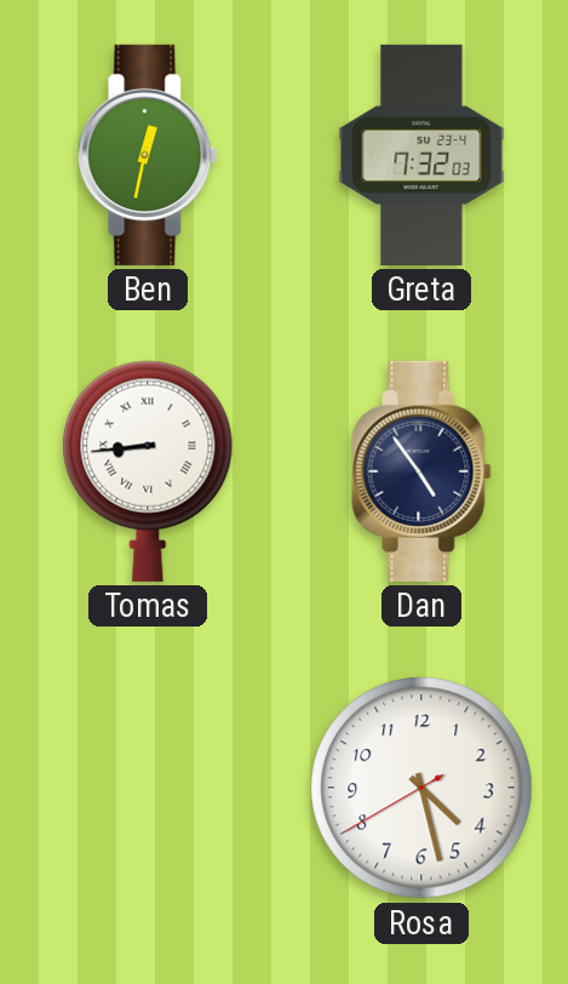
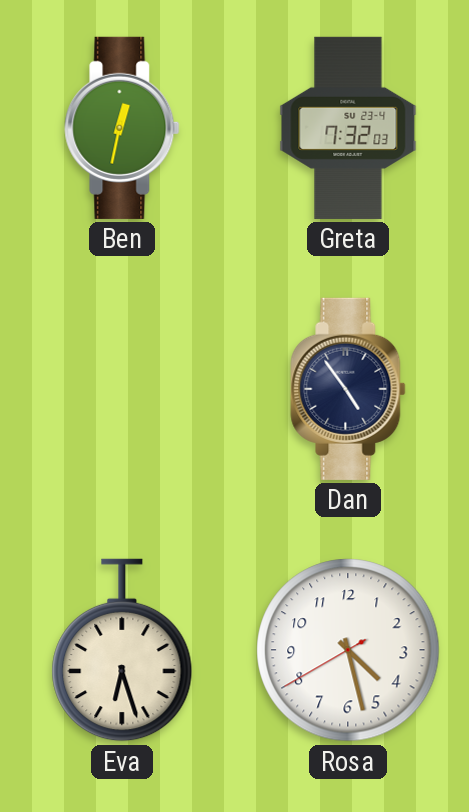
Tomas: 8:44 -> none
Eva: none -> 6:27
